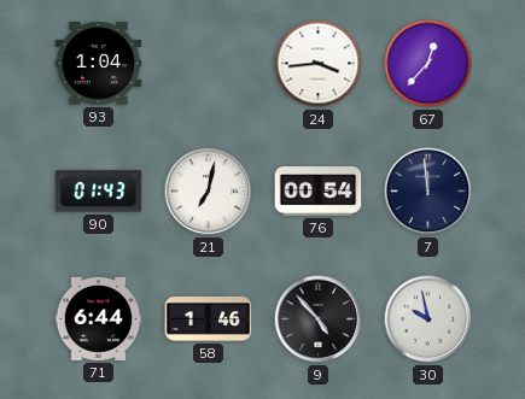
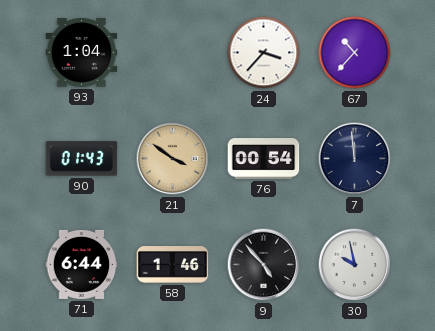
24: 3:44 -> 3:37
67: 12:37 -> 10:37
21: 7:02 -> 3:51
21 dial: white -> champagne
